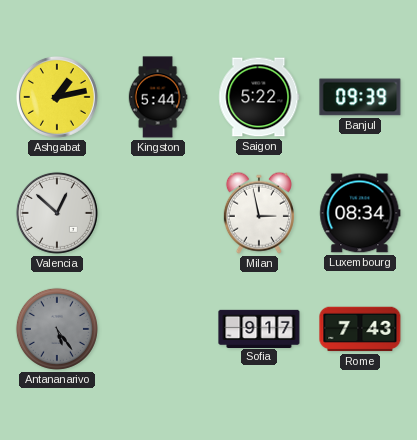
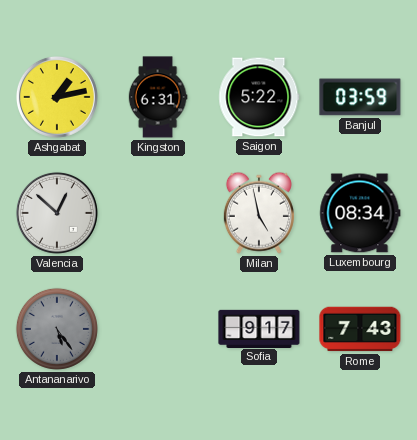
Kingston: 5:44 -> 6:31
Banjul: 09:39 -> 03:59
Milan: 2:58 -> 4:58
